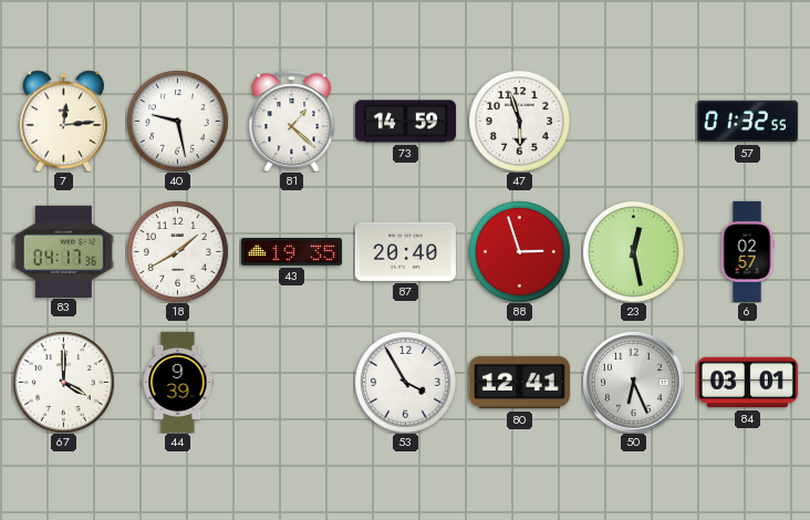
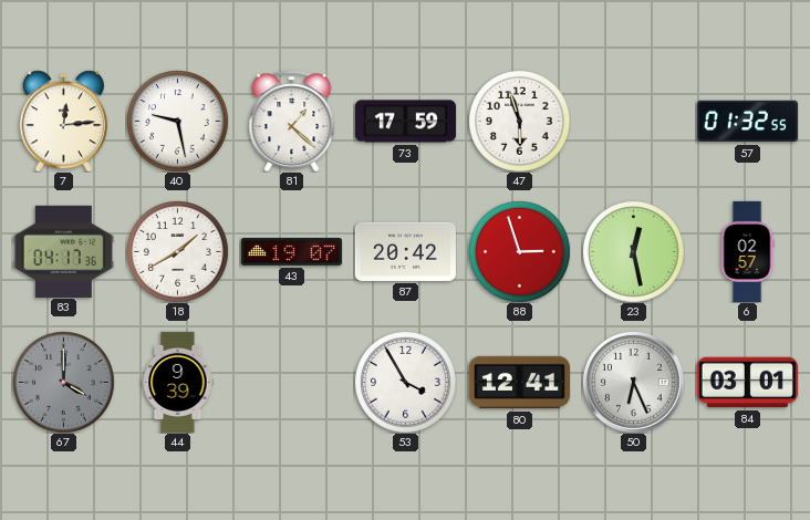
73: 14:59 -> 17:59
43: 19:35 -> 19:07
87: 20:40 -> 20:42
67 dial: white -> grey
